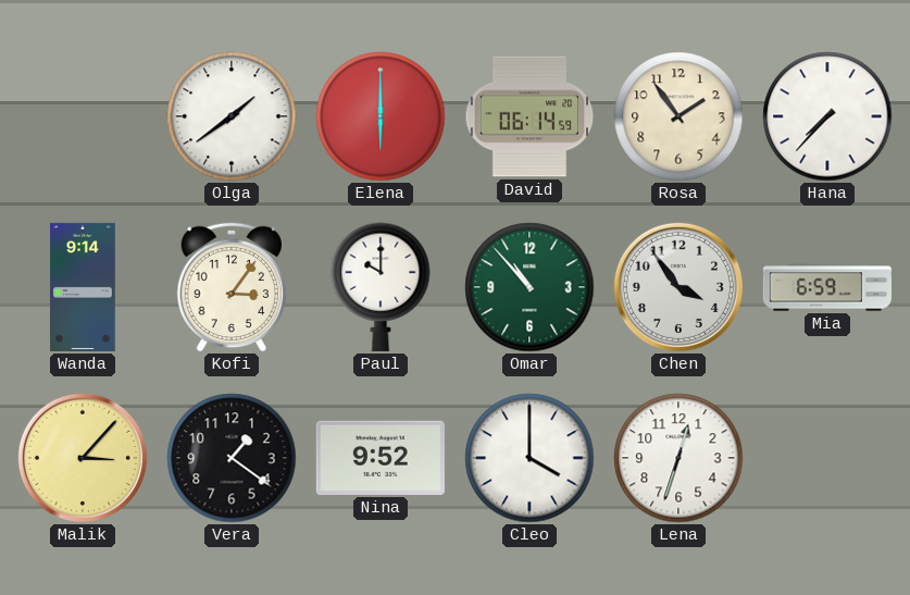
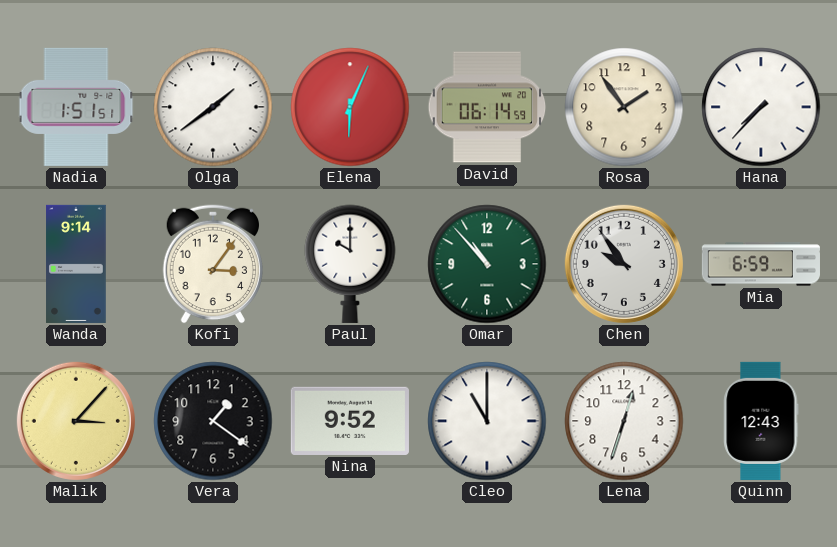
Nadia: none -> 1:51
Elena: 6:00 -> 6:04
Chen: 3:54 -> 9:54
Cleo: 4:00 -> 11:00
Quinn: none -> 12:43
